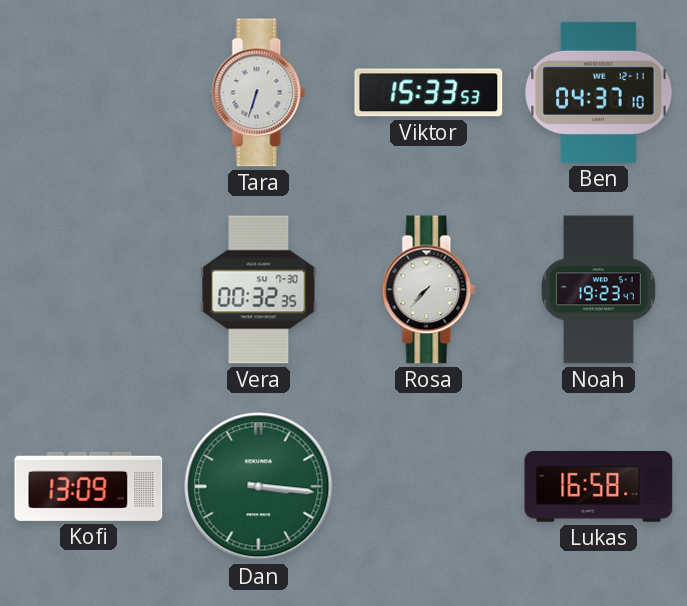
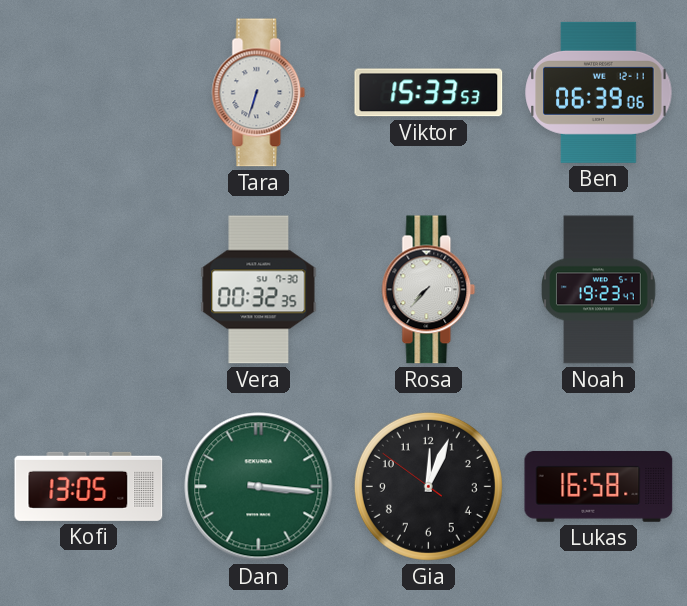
Ben: 04:37 -> 06:39
Kofi: 13:09 -> 13:05
Gia: none -> 12:03
